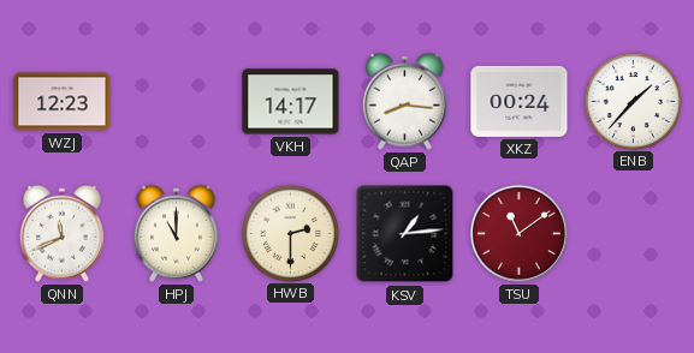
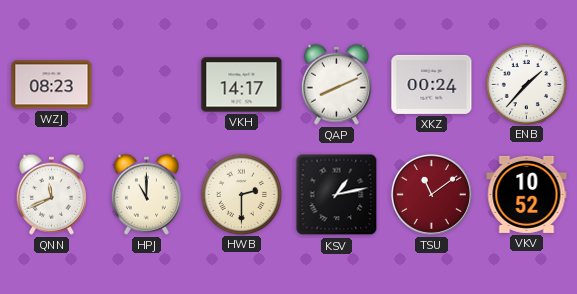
WZJ: 12:23 -> 08:23
QAP: 8:16 -> 8:11
KSV: 1:14 -> 1:13
VKV: none -> 10:52
